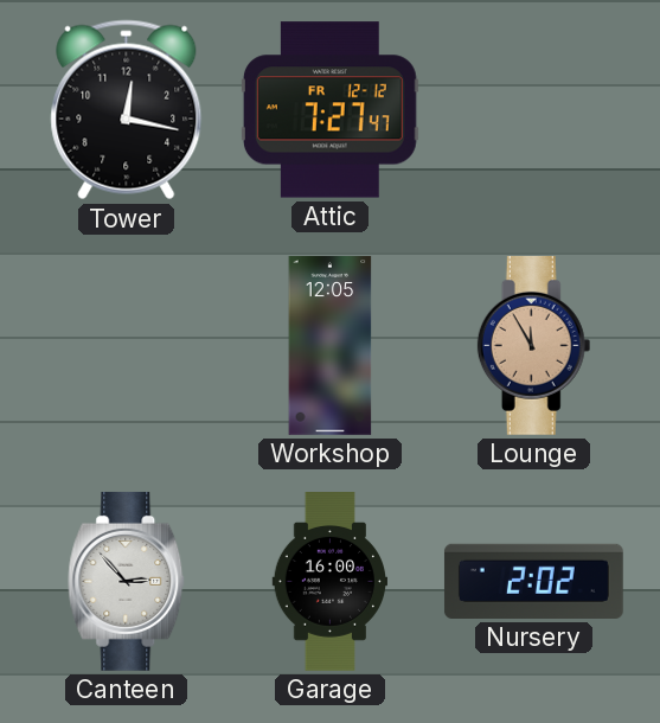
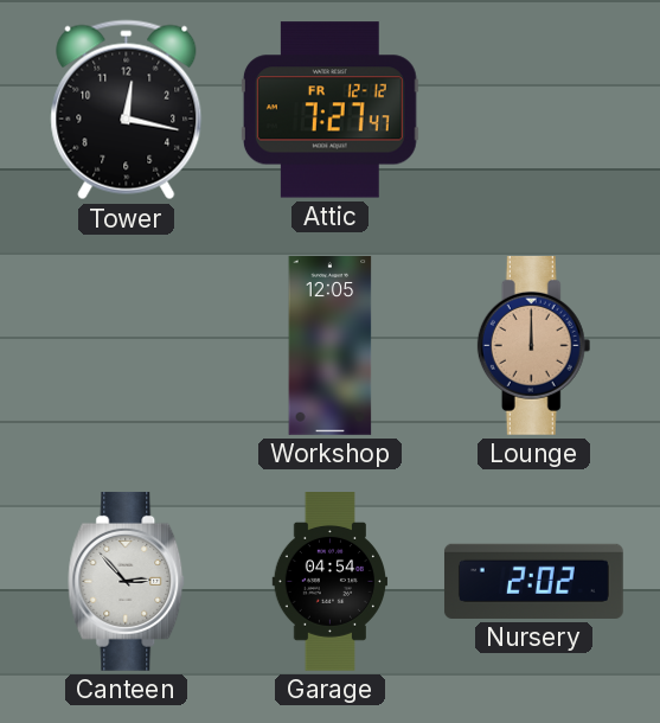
Lounge: 11:55 -> 12:00
Garage: 16:00 -> 04:54
